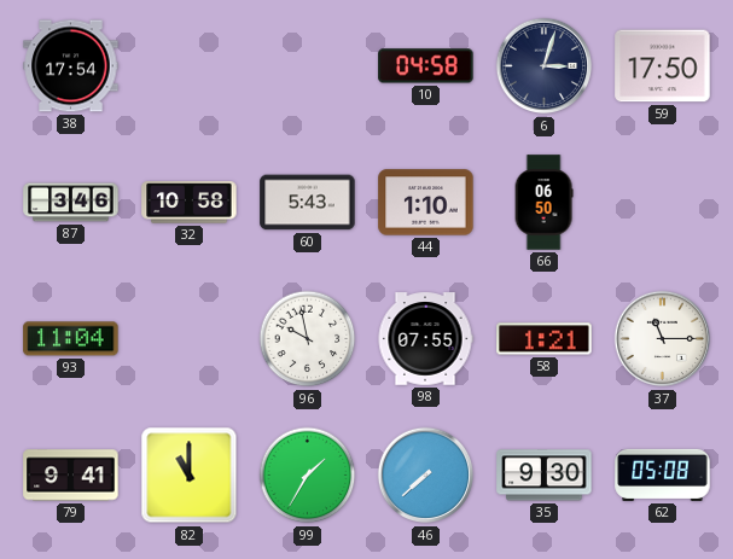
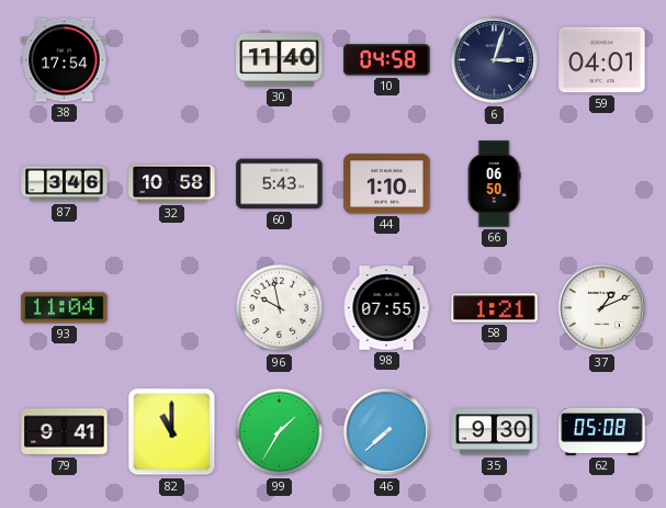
30: none -> 11:40
59: 17:50 -> 04:01
37: 11:15 -> 1:11
